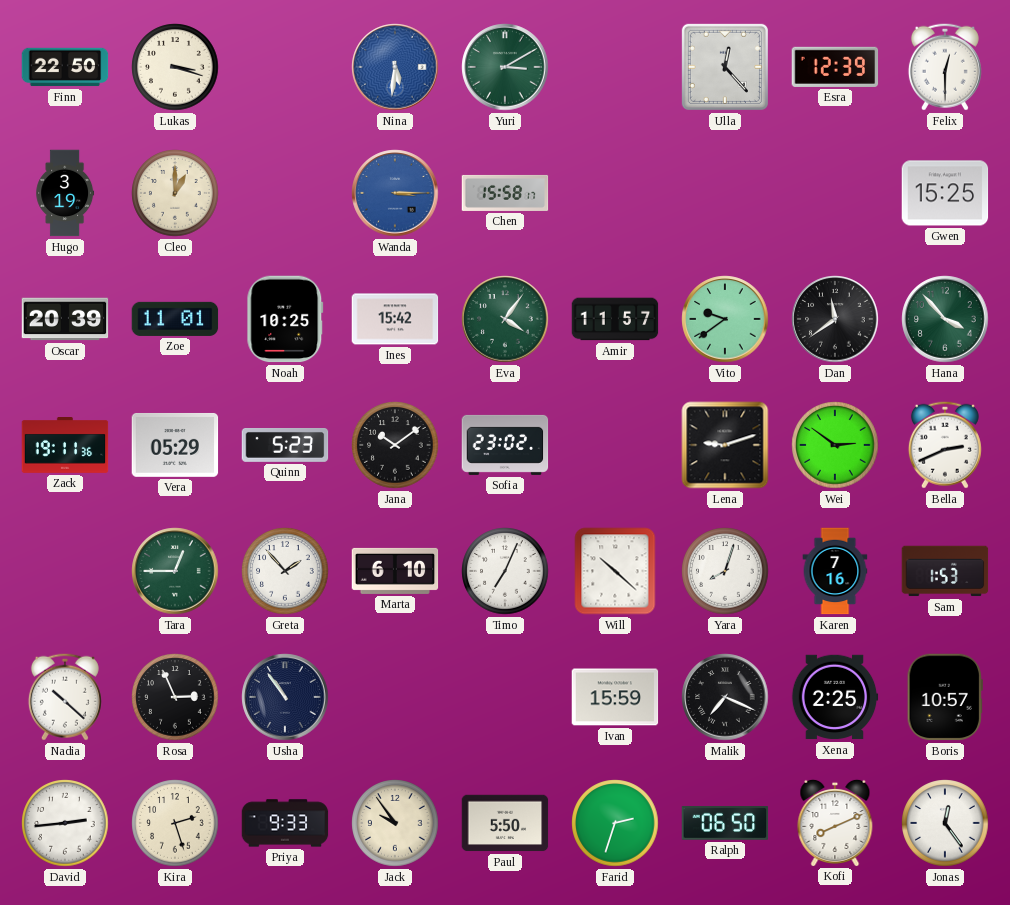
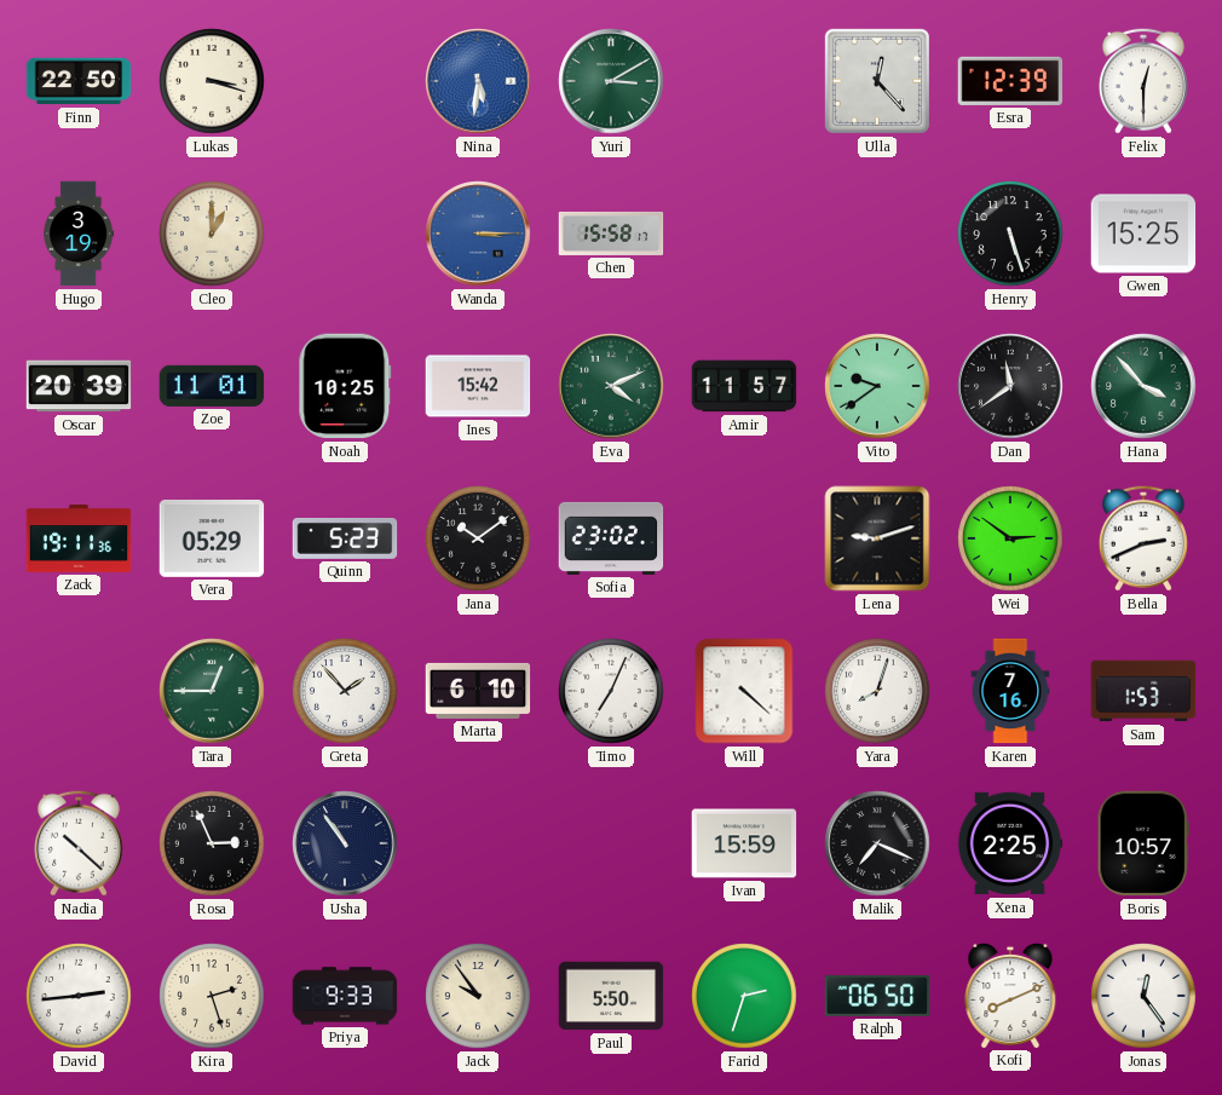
Henry: none -> 5:27
Eva: 4:06 -> 4:11
Will: 10:22 -> 4:22
